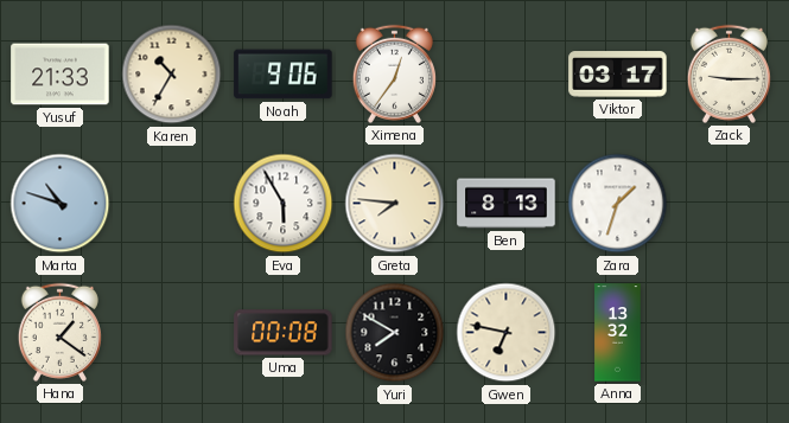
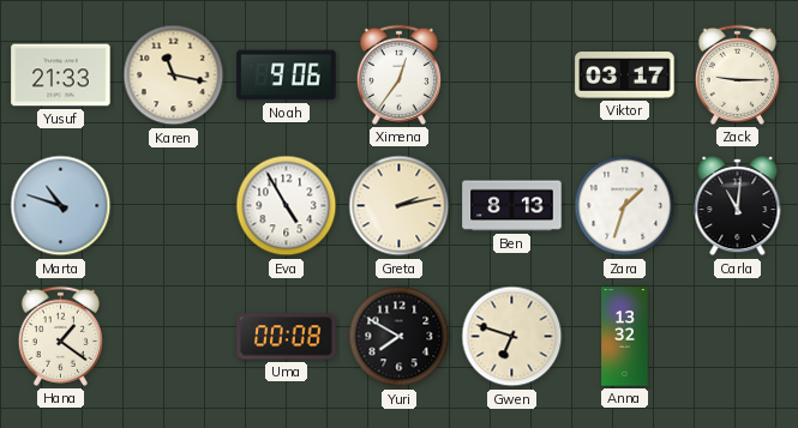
Karen: 10:35 -> 11:17
Eva: 5:55 -> 4:55
Greta: 7:46 -> 2:13
Carla: none -> 11:01
Gwen: 6:47 -> 6:48
